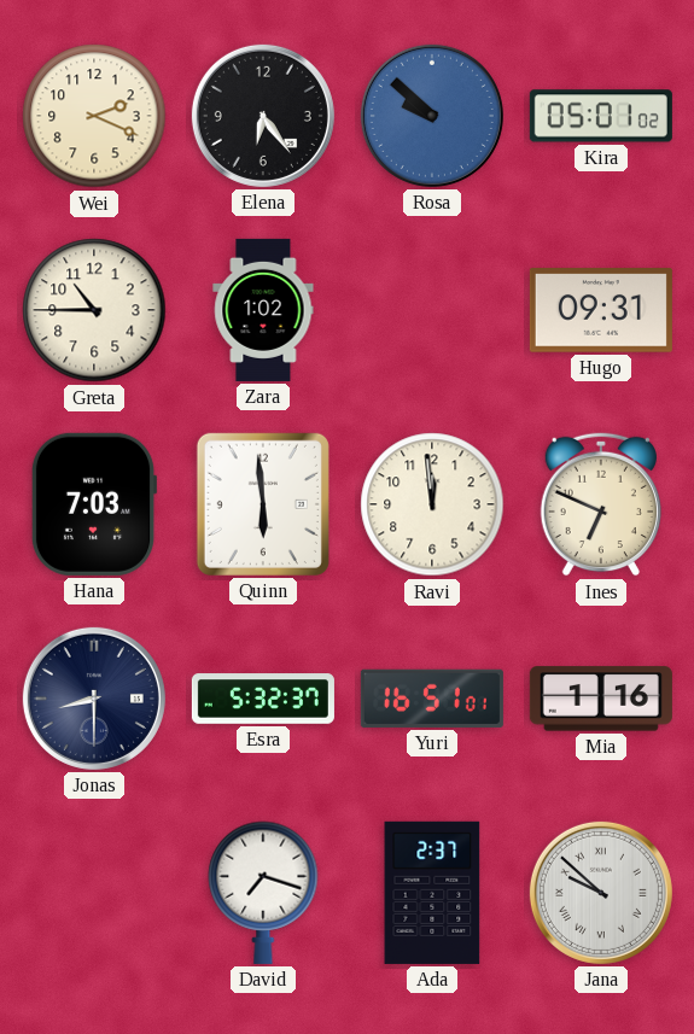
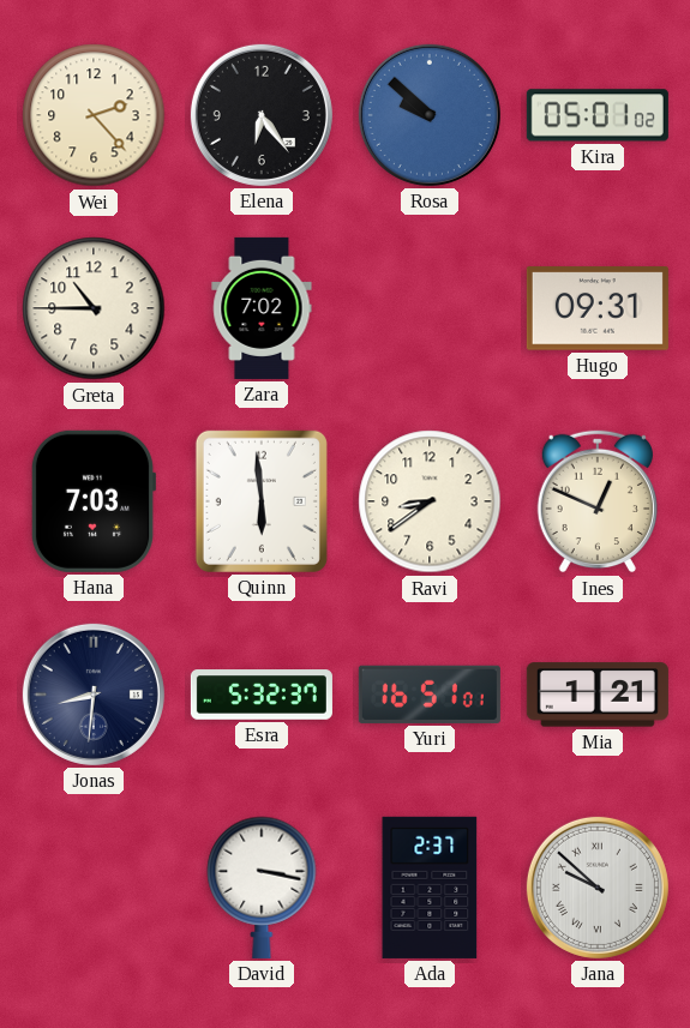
Wei: 2:19 -> 2:23
Zara: 1:02 -> 7:02
Ravi: 11:59 -> 8:39
Ines: 6:49 -> 12:49
Jonas: 8:30 -> 8:31
Mia: 1:16 -> 1:21
David: 7:18 -> 3:17
